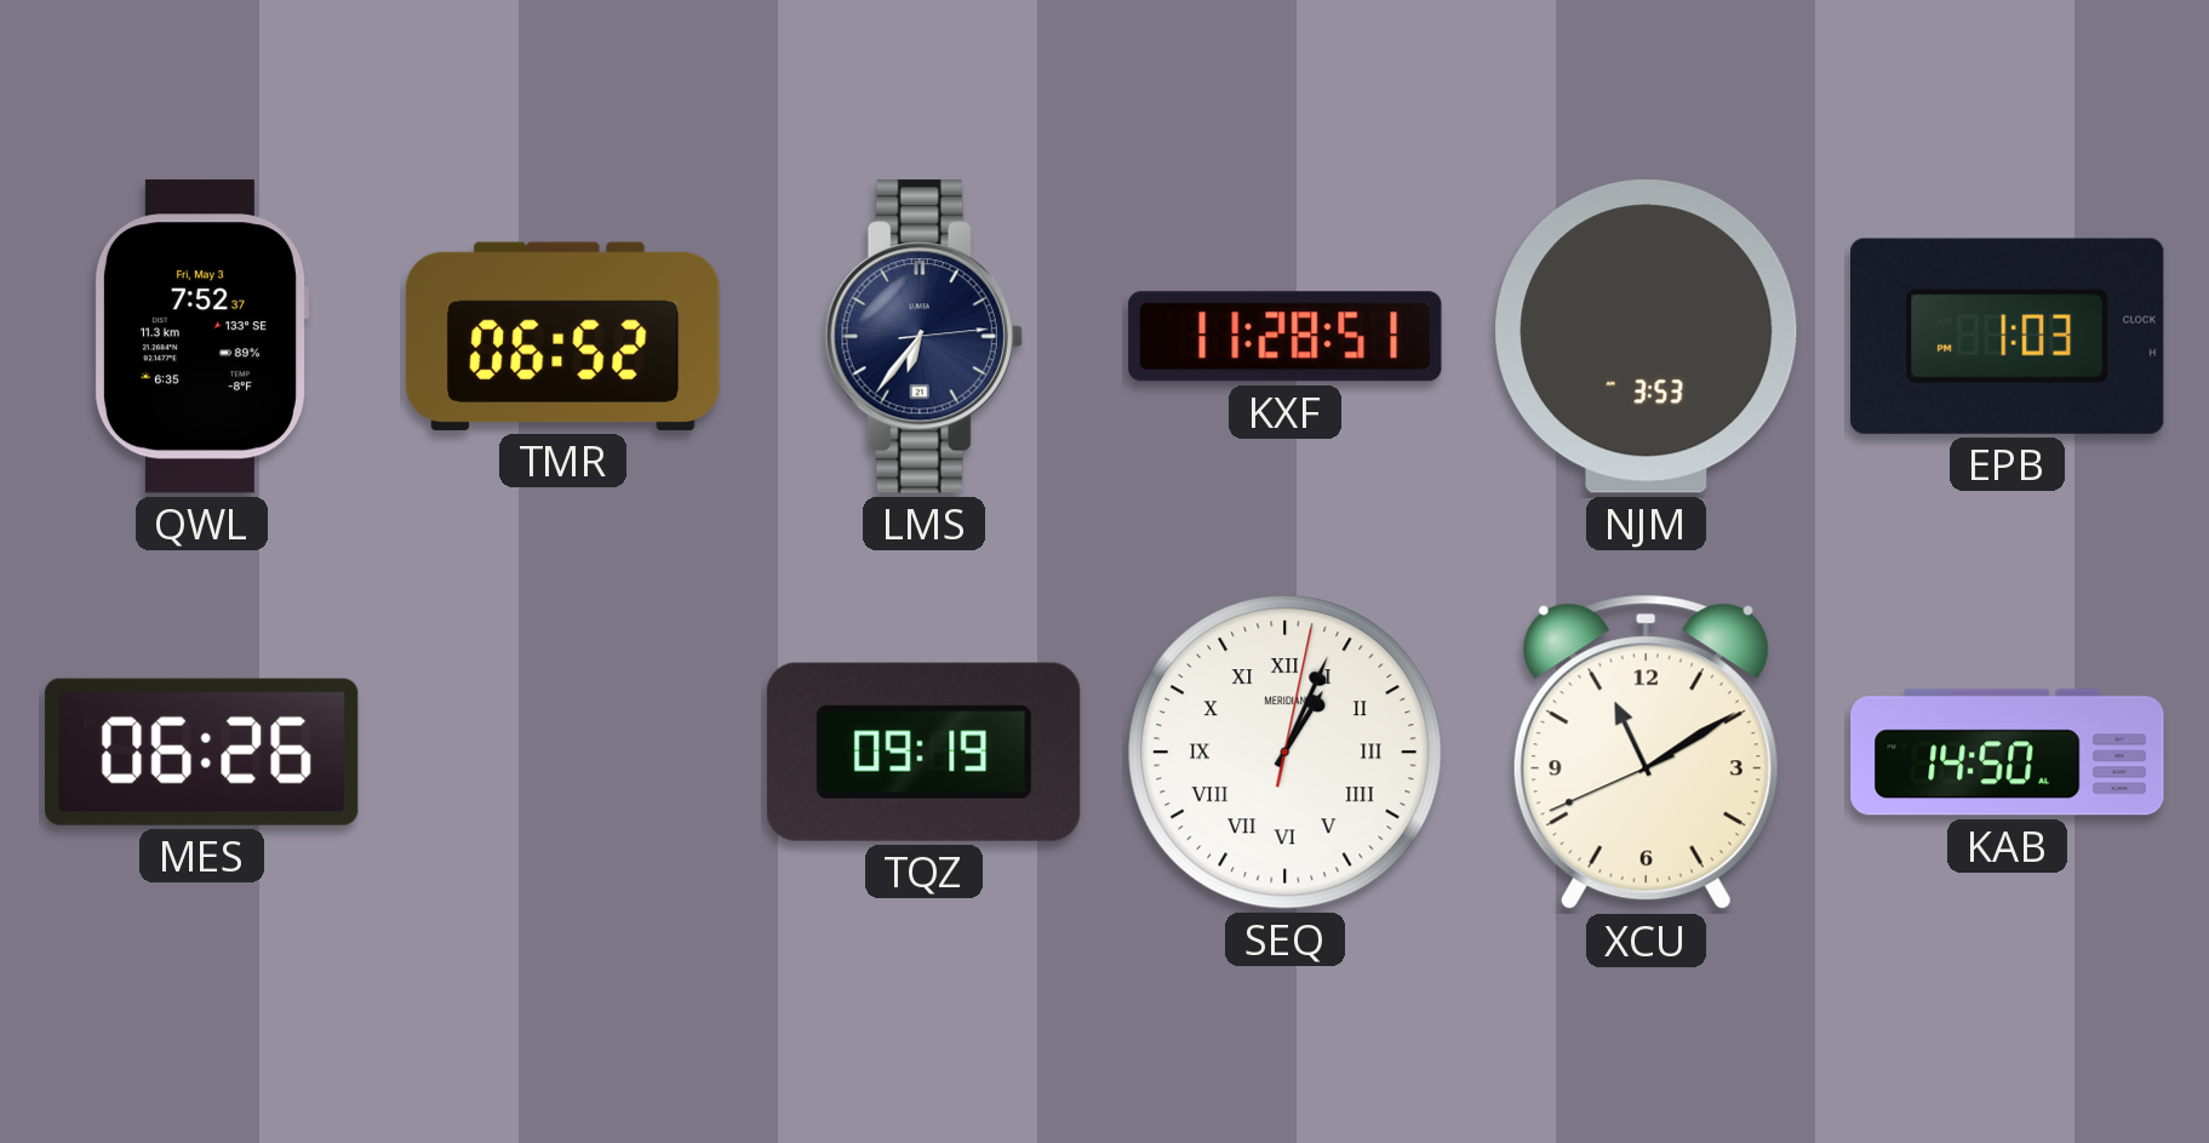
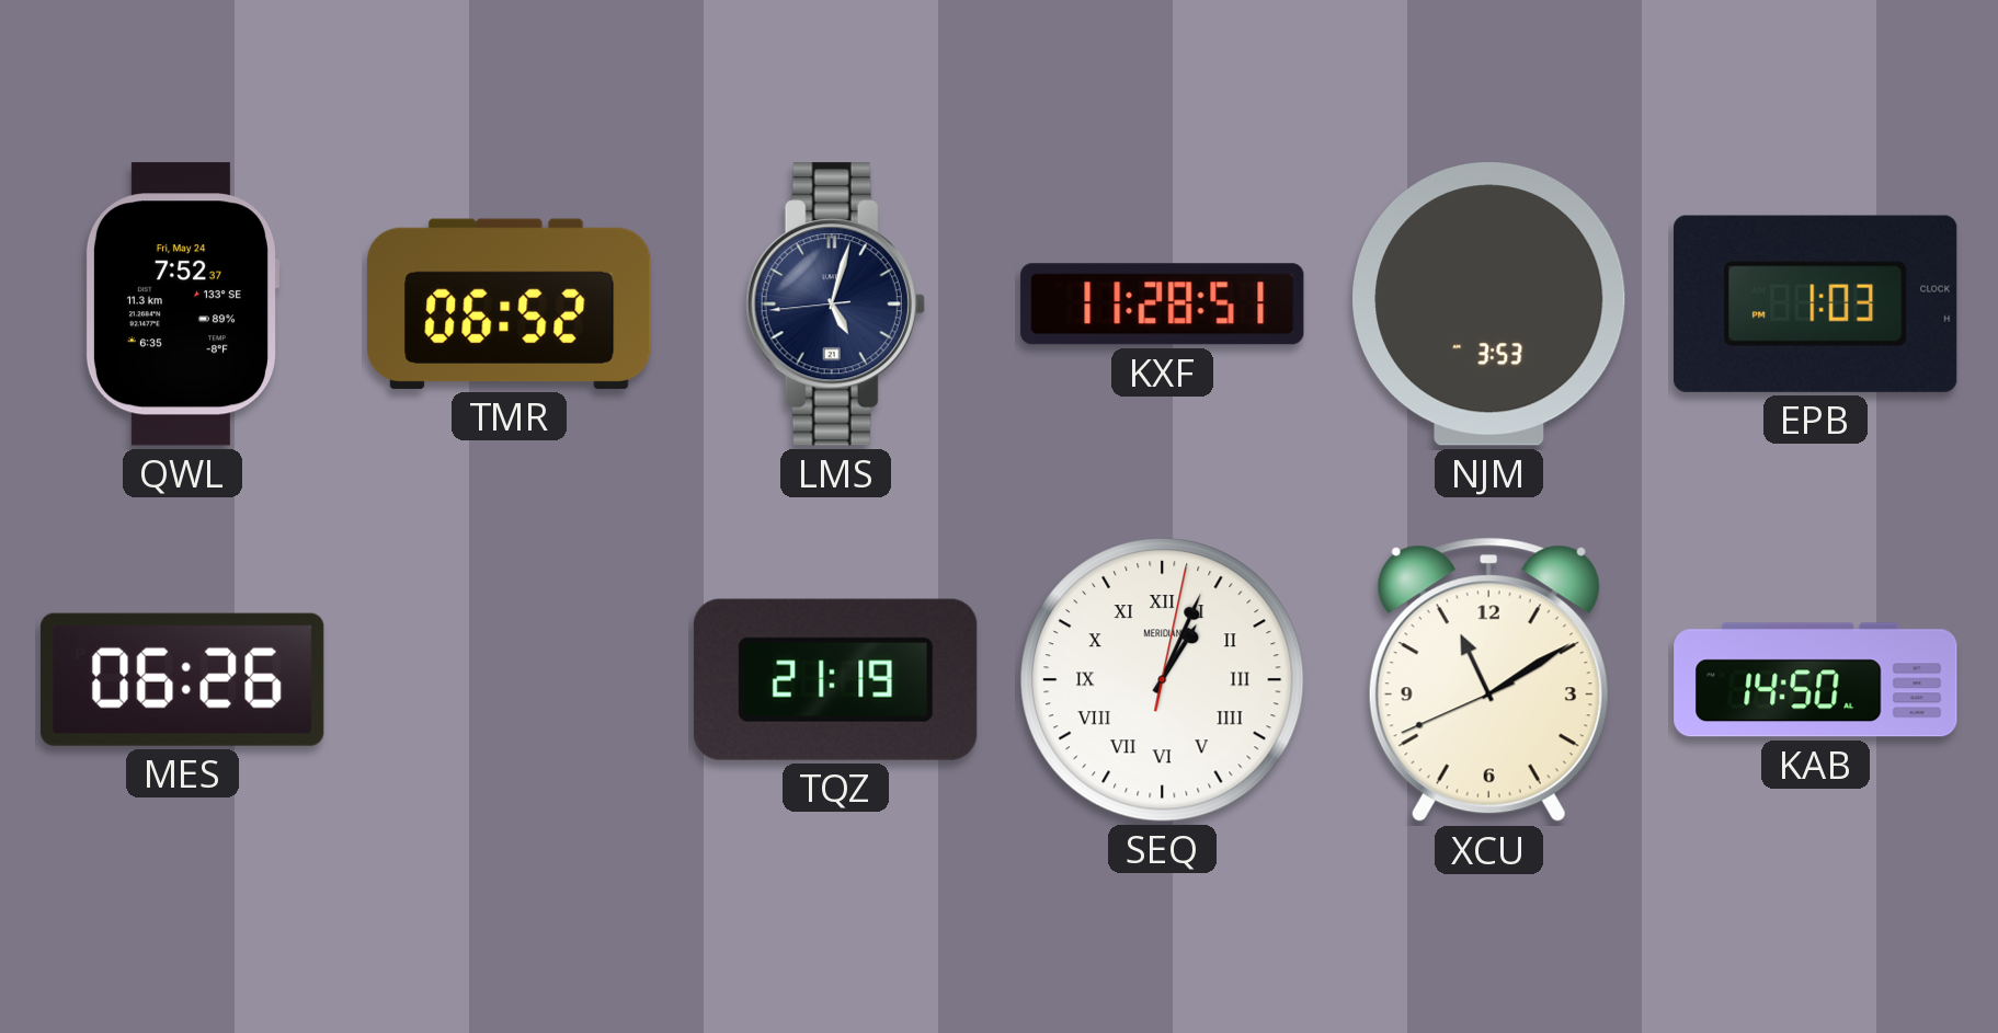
QWL date: Fri, May 3 -> Fri, May 24
LMS: 6:36 -> 5:02
TQZ: 09:19 -> 21:19
